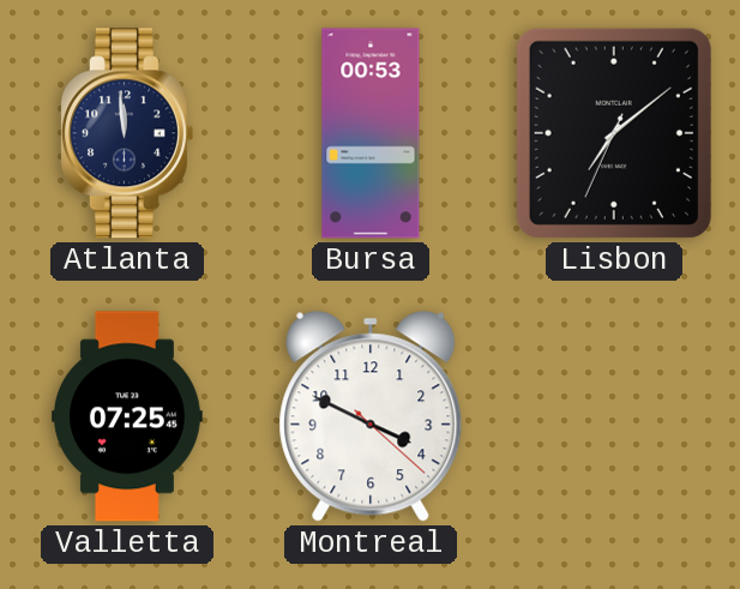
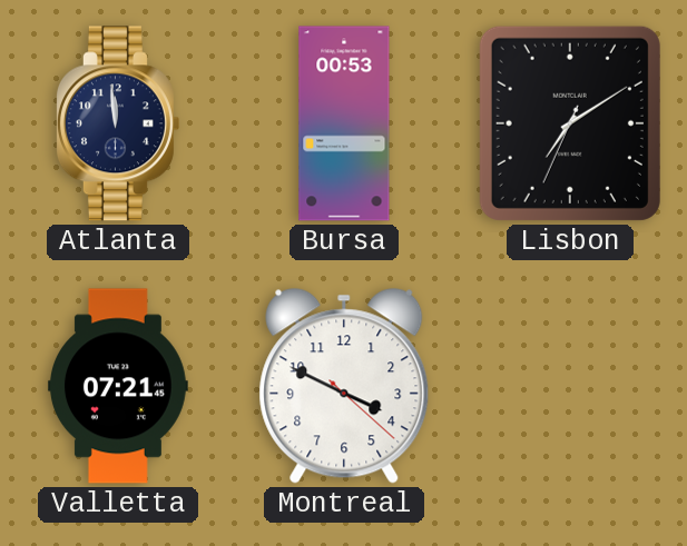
Lisbon: 7:08 -> 7:09
Valletta: 07:25 -> 07:21
